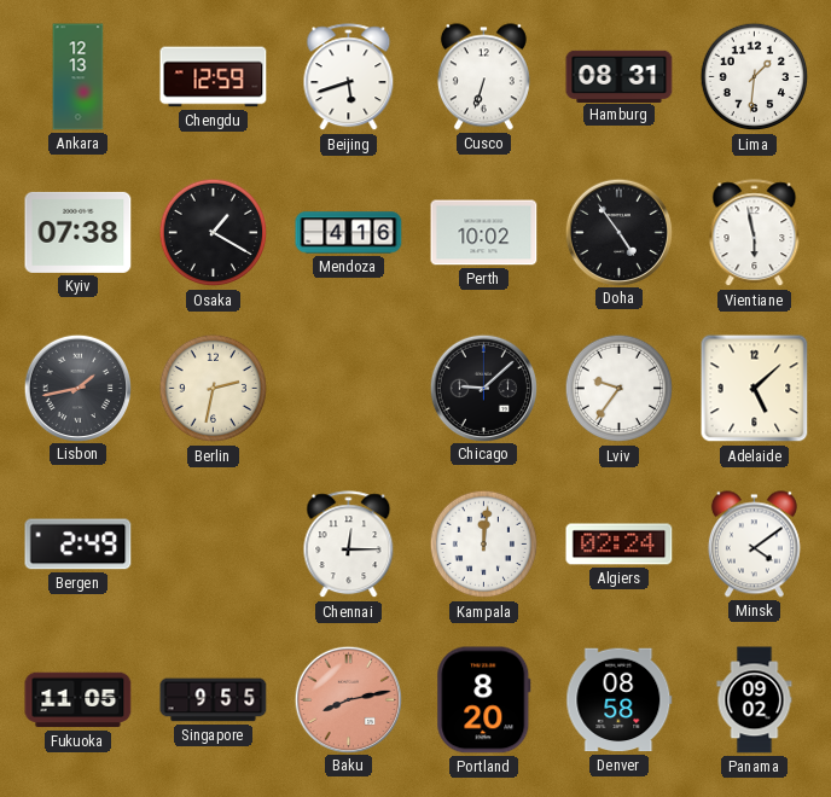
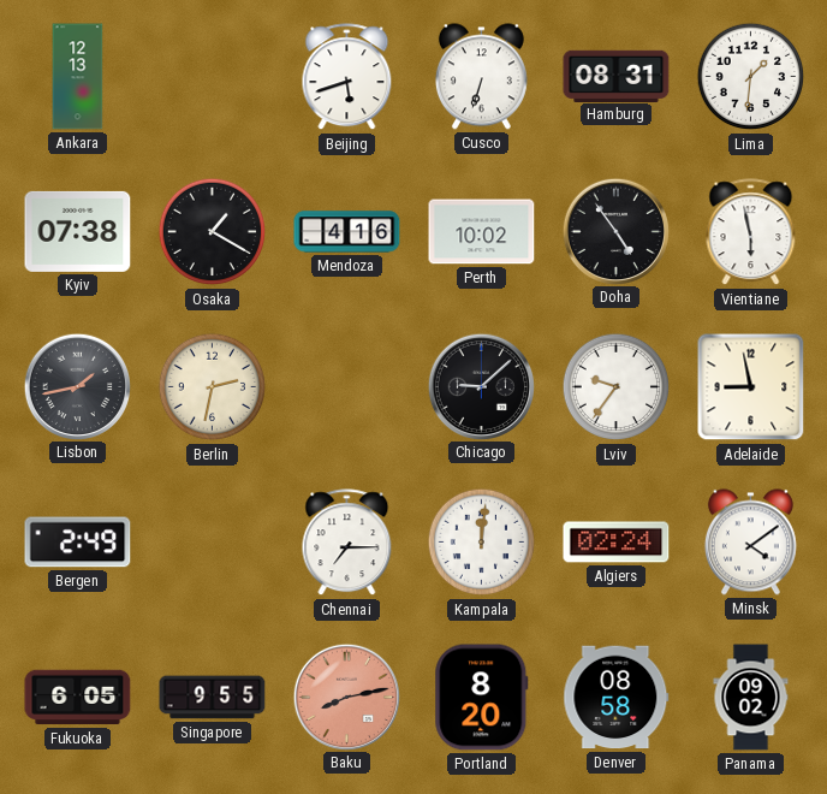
Chengdu: 12:59 -> none
Adelaide: 5:08 -> 8:58
Chennai: 12:15 -> 7:15
Fukuoka: 11:05 -> 6:05
